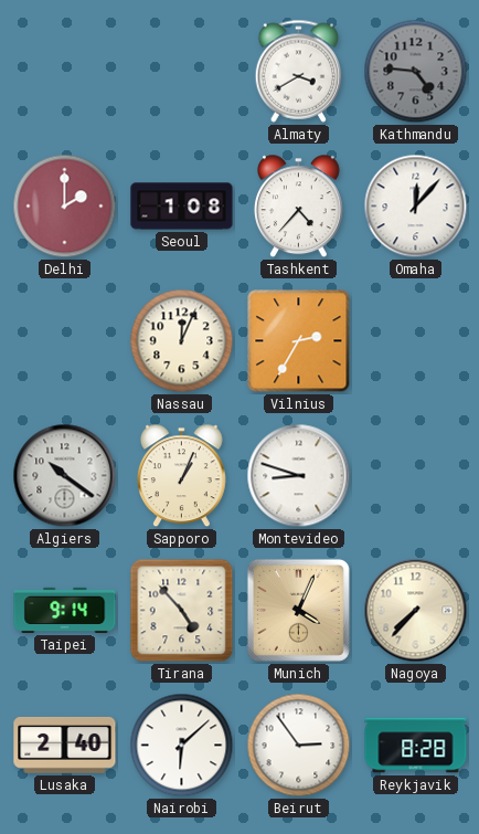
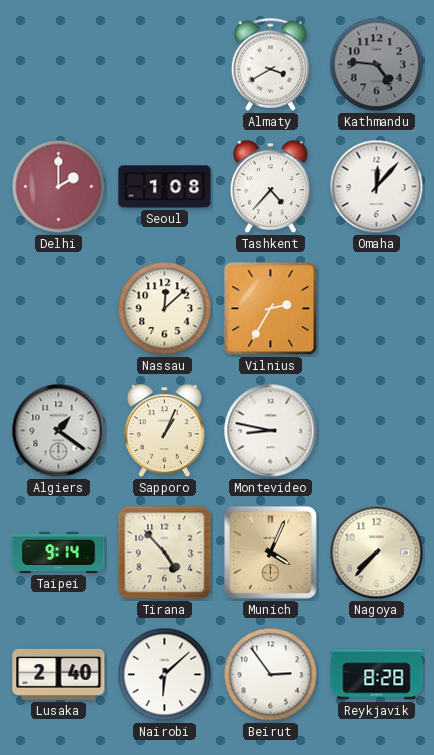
Nassau: 12:04 -> 12:08
Algiers: 10:21 -> 1:21
Montevideo: 8:48 -> 8:47
